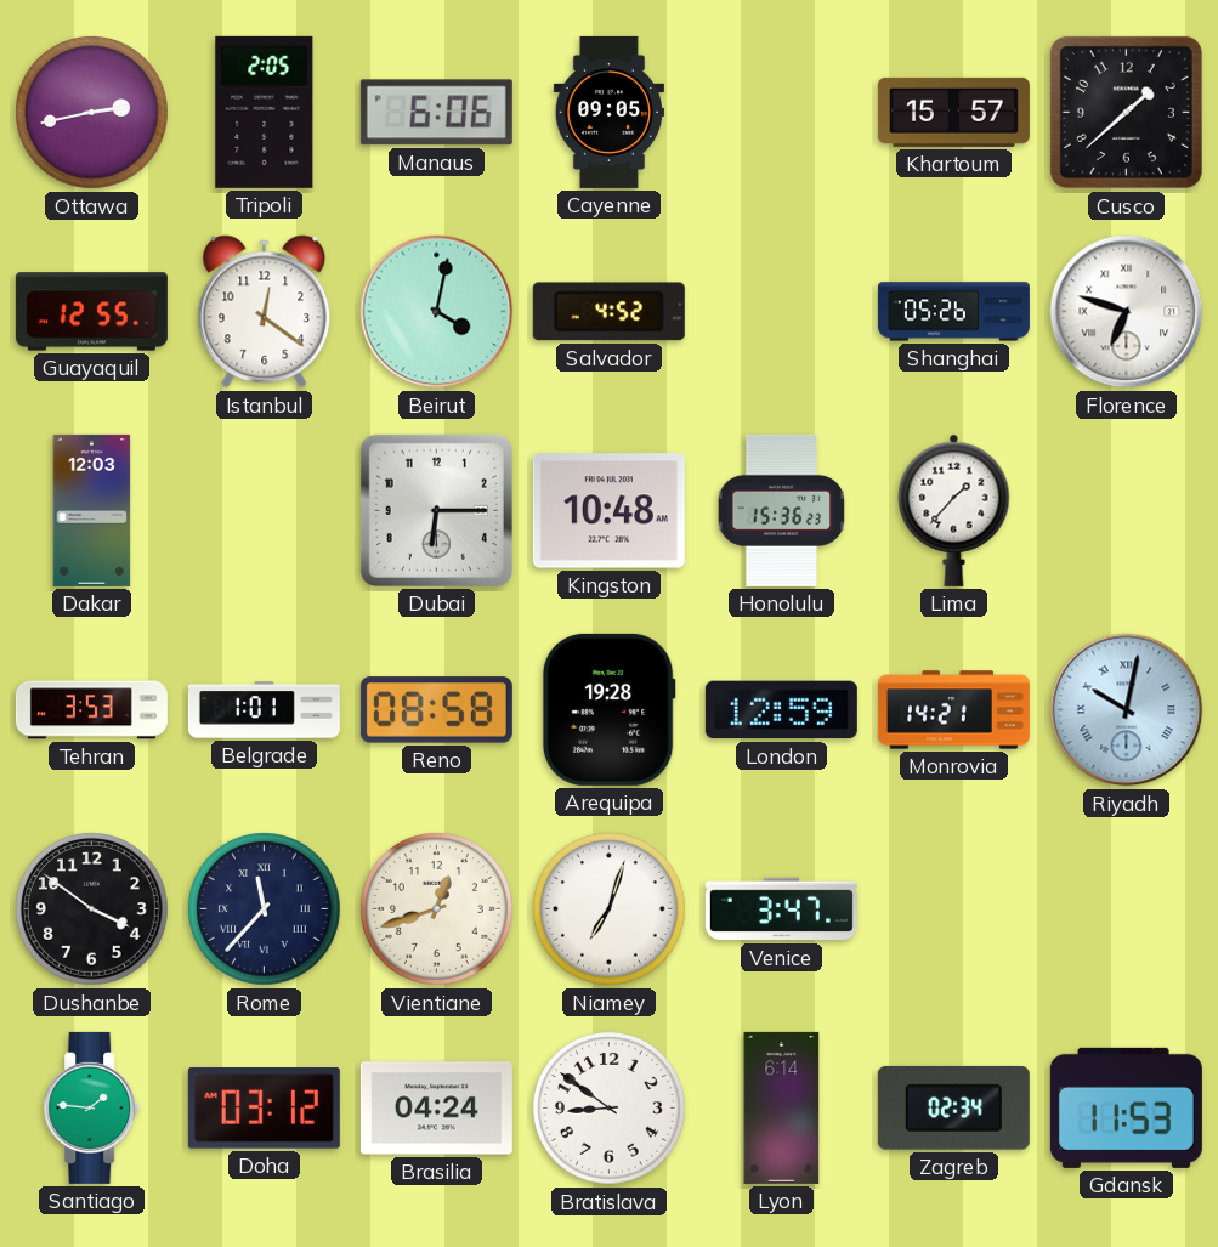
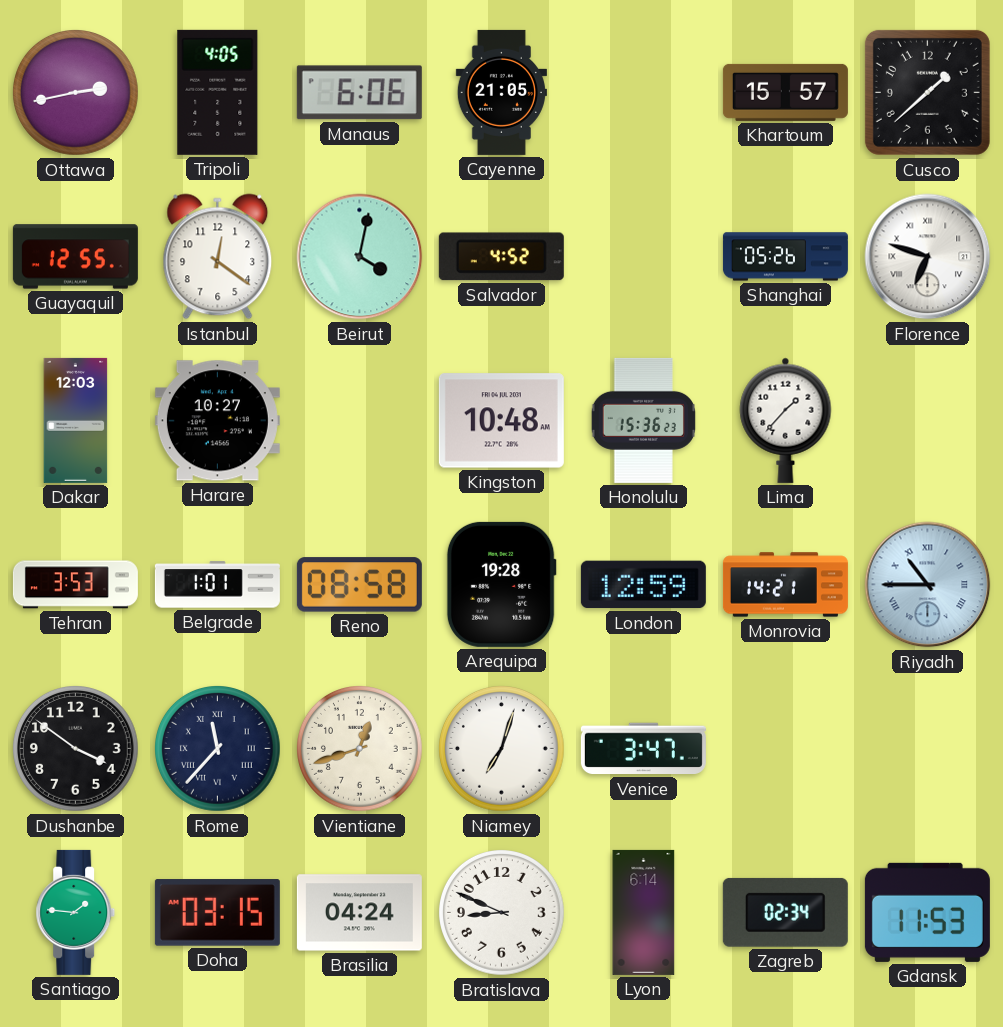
Tripoli: 2:05 -> 4:05
Cayenne: 09:05 -> 21:05
Harare: none -> 10:27
Dubai: 6:15 -> none
Riyadh: 10:02 -> 10:45
Doha: 03:12 -> 03:15
Bratislava: 8:51 -> 8:49
